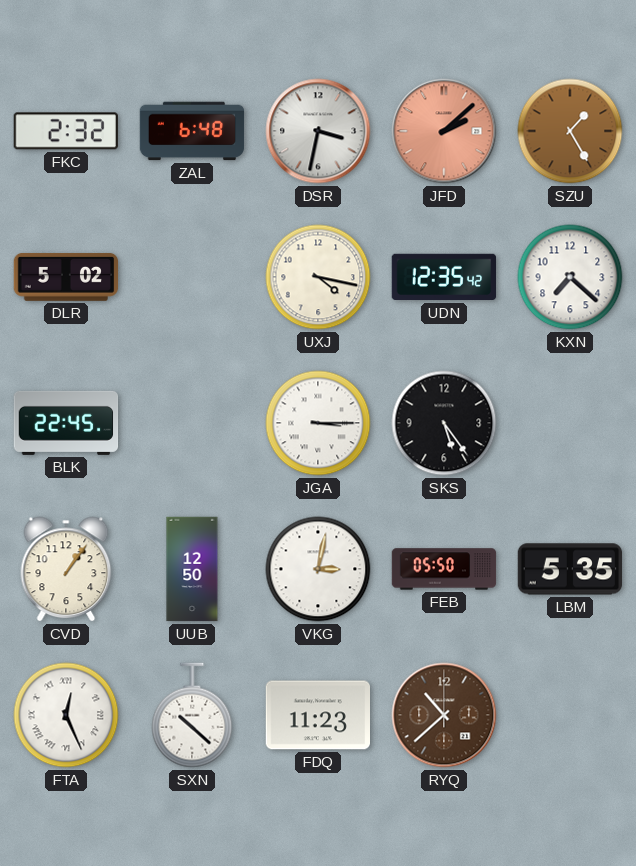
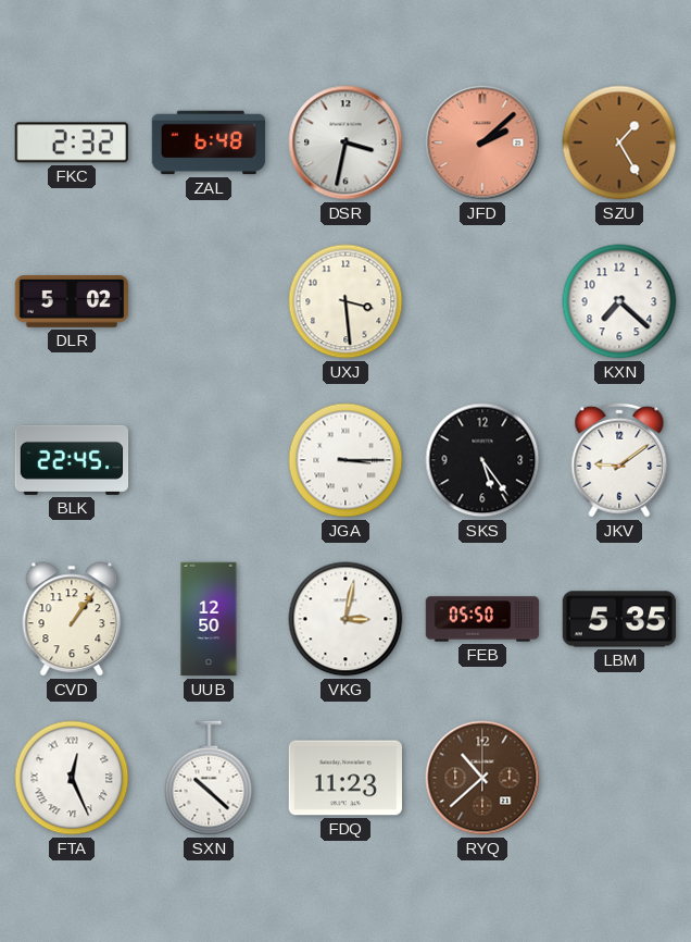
UXJ: 4:17 -> 3:29
UDN: 12:35 -> none
JKV: none -> 9:09
